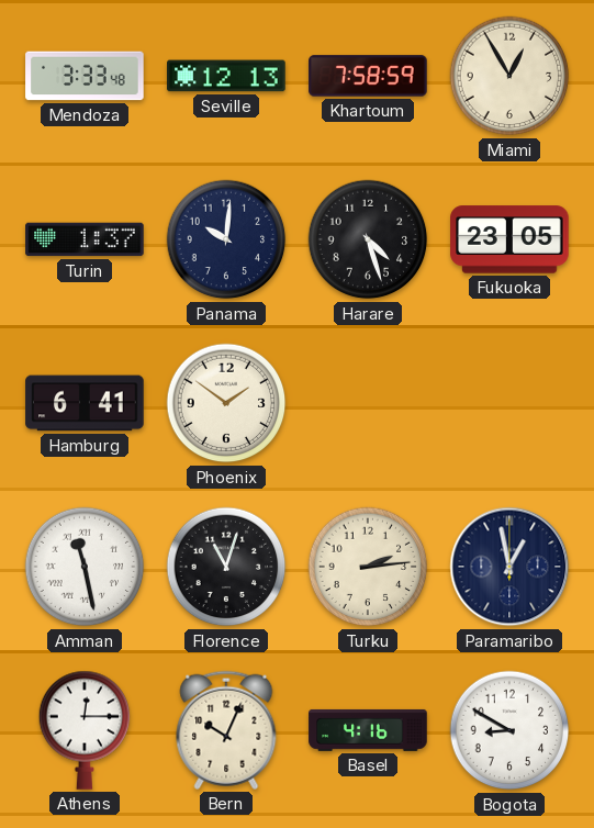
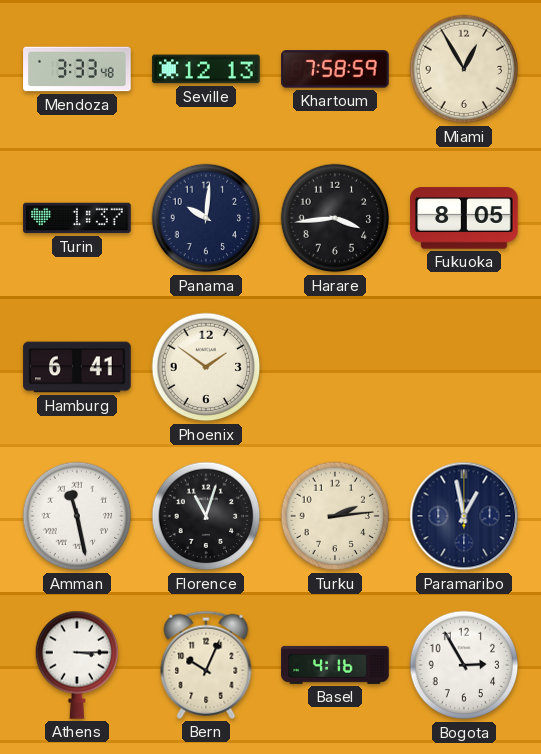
Harare: 4:27 -> 3:44
Fukuoka: 23:05 -> 8:05
Athens: 12:15 -> 3:15
Bogota: 8:50 -> 2:55
